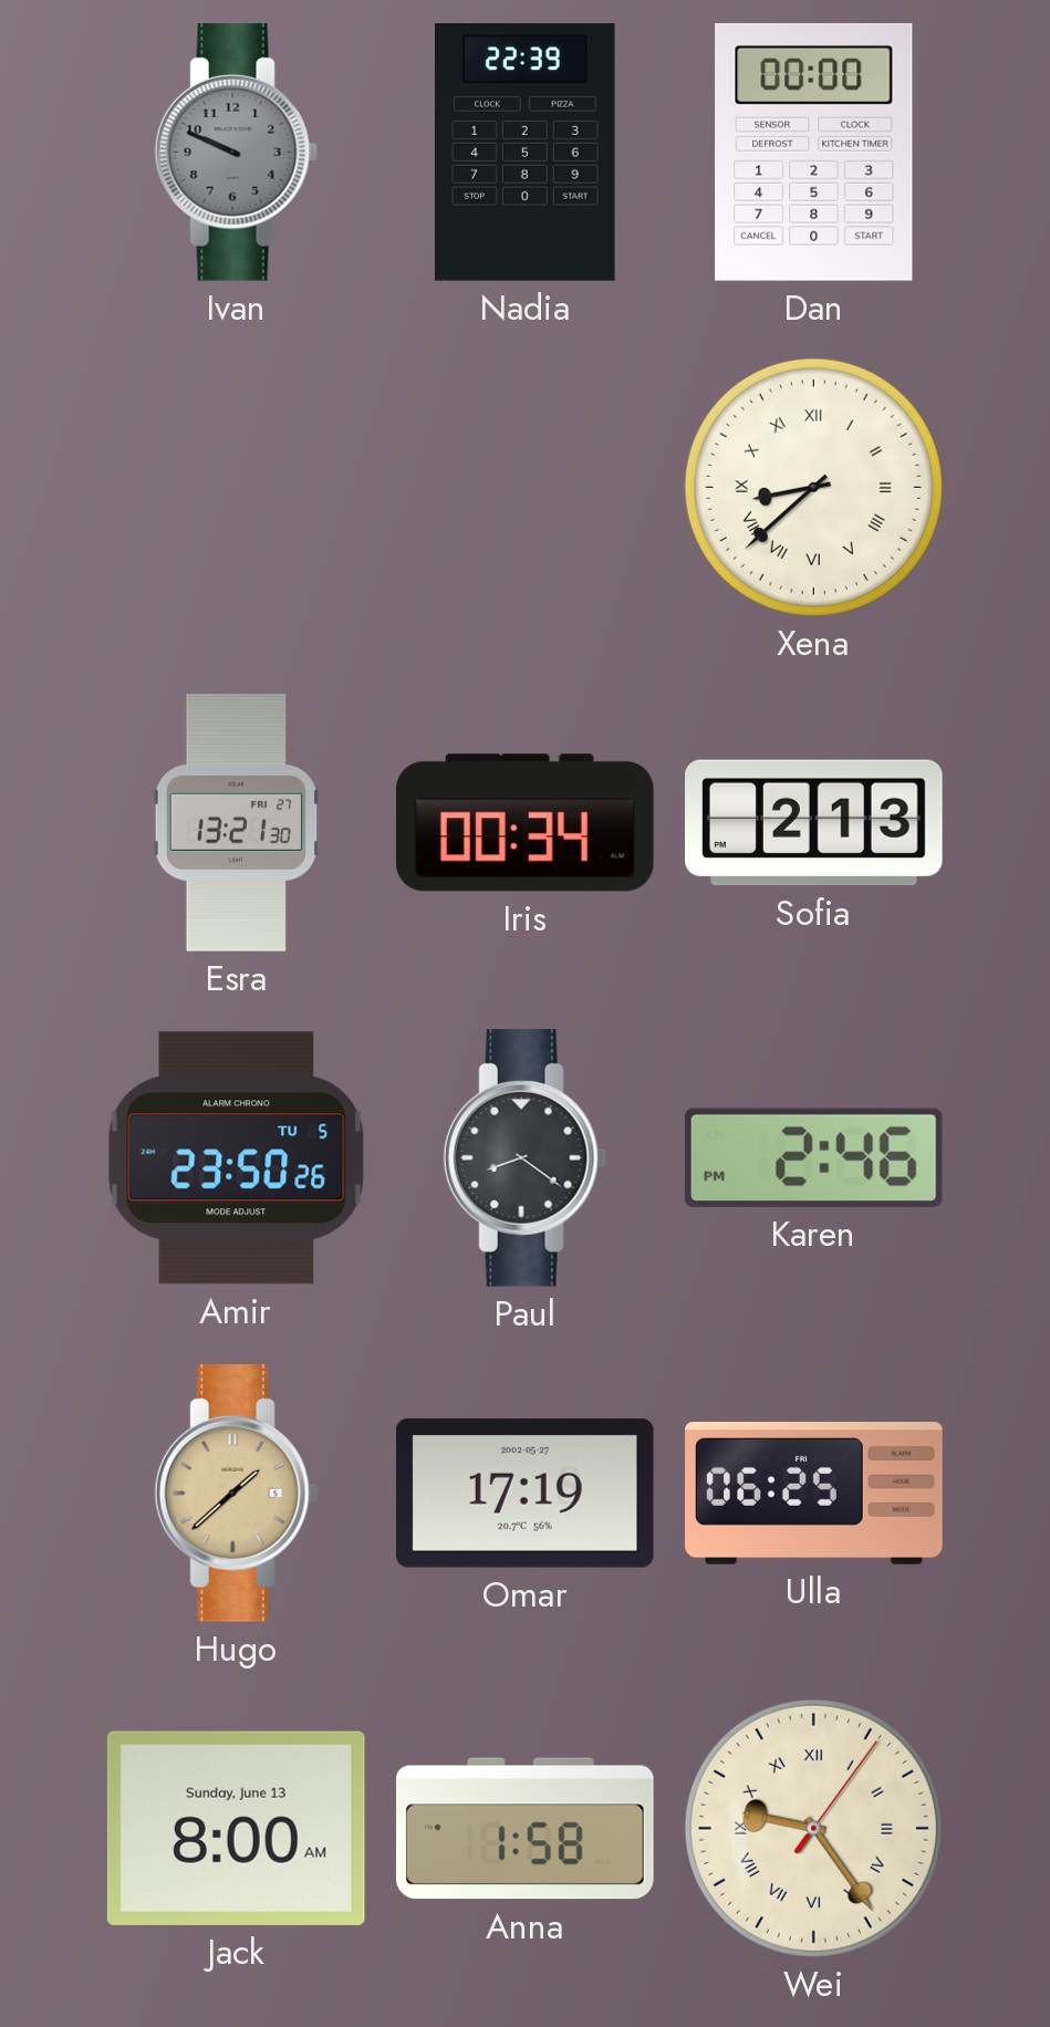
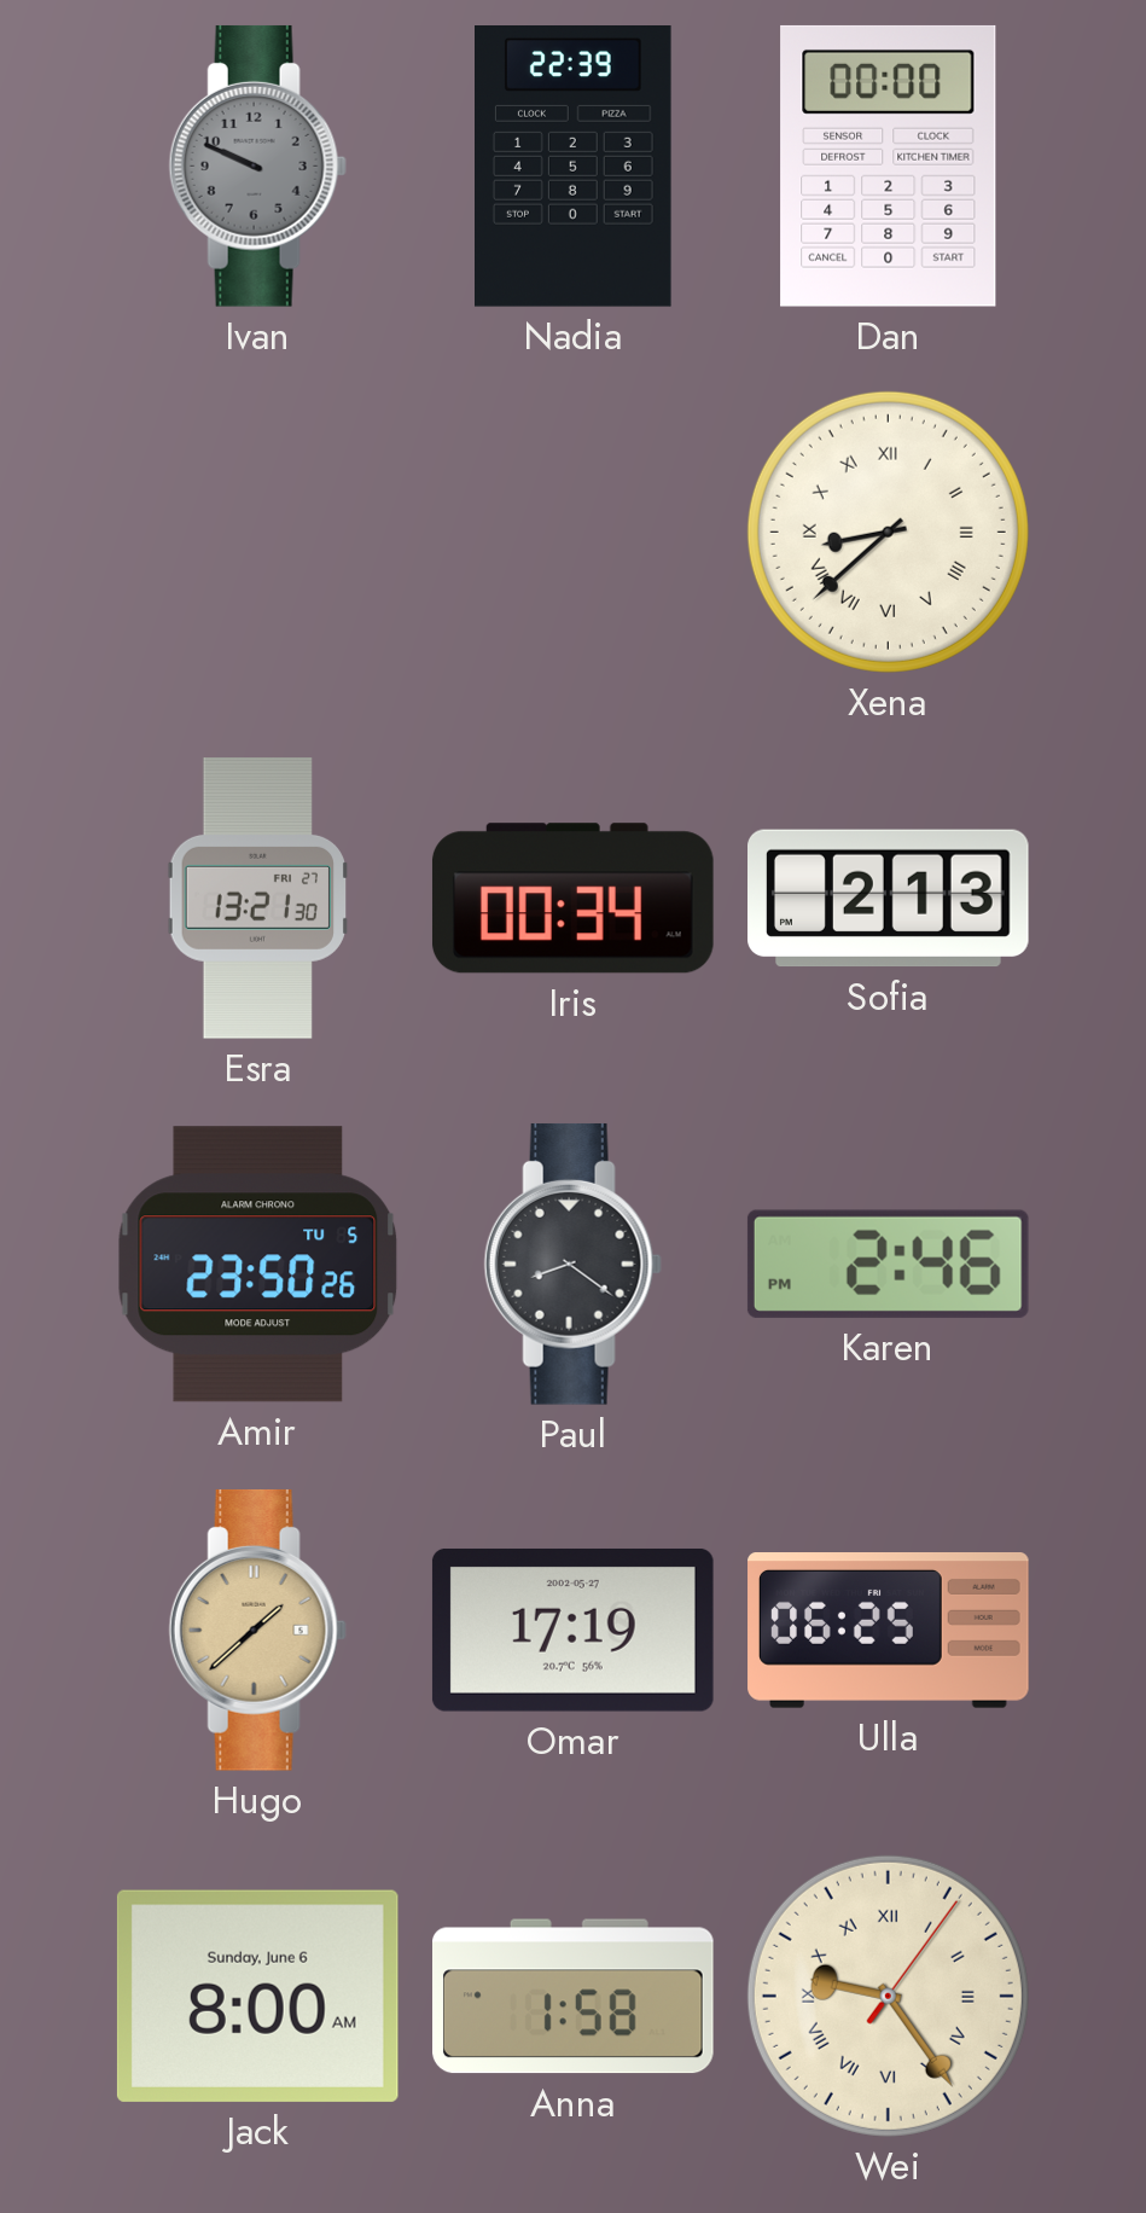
Jack date: Sunday, June 13 -> Sunday, June 6
